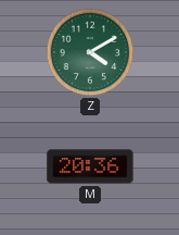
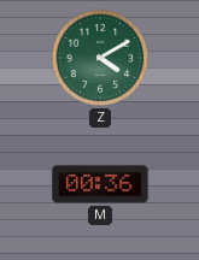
M: 20:36 -> 00:36
